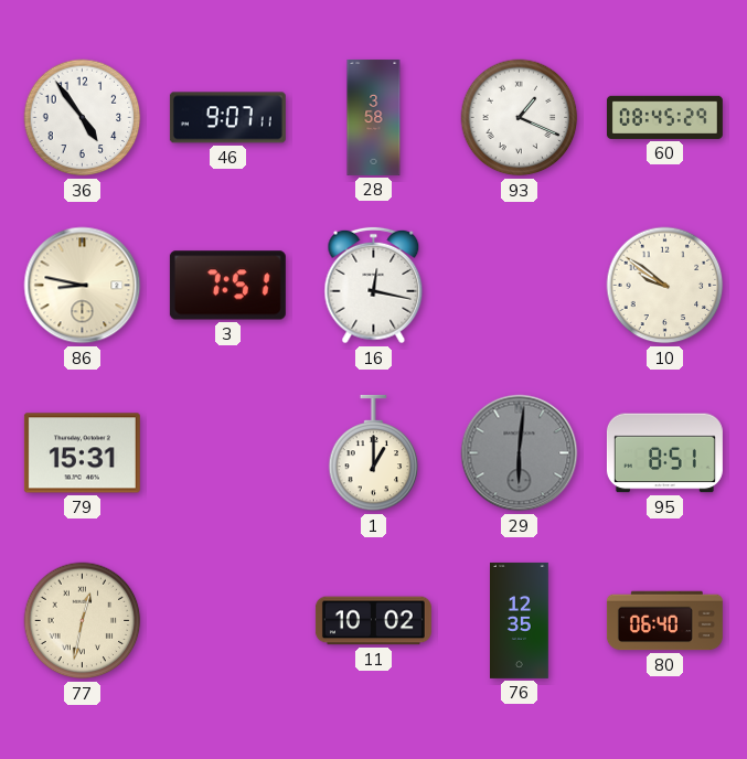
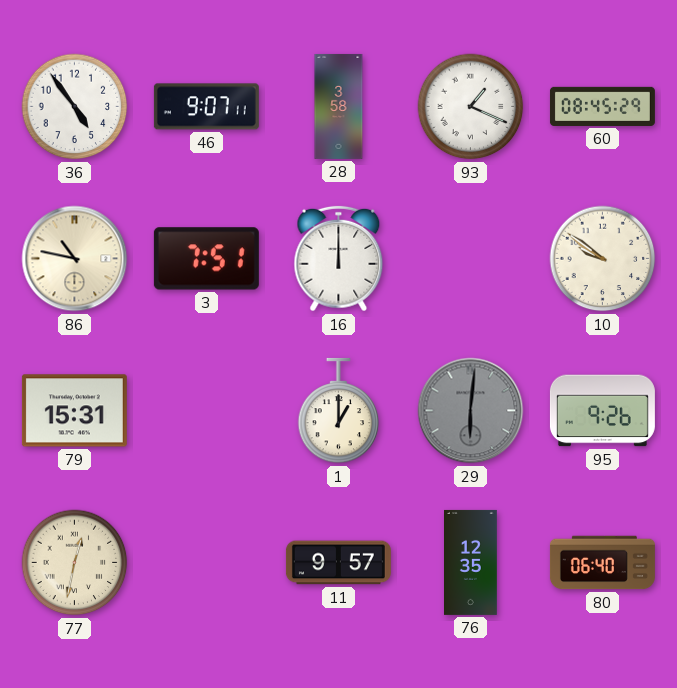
86: 8:47 -> 10:47
16: 12:17 -> 12:00
95: 8:51 -> 9:26
11: 10:02 -> 9:57
